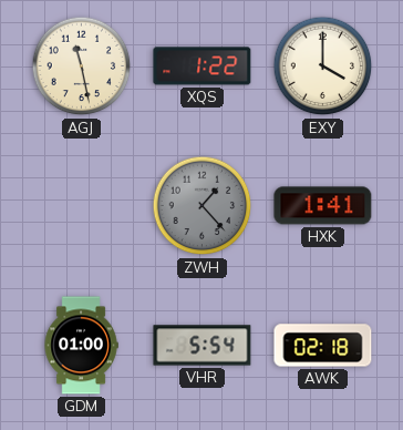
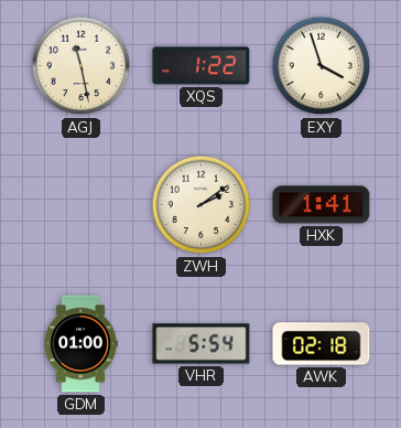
EXY: 4:00 -> 3:57
ZWH: 1:23 -> 2:09
ZWH dial: grey -> cream
